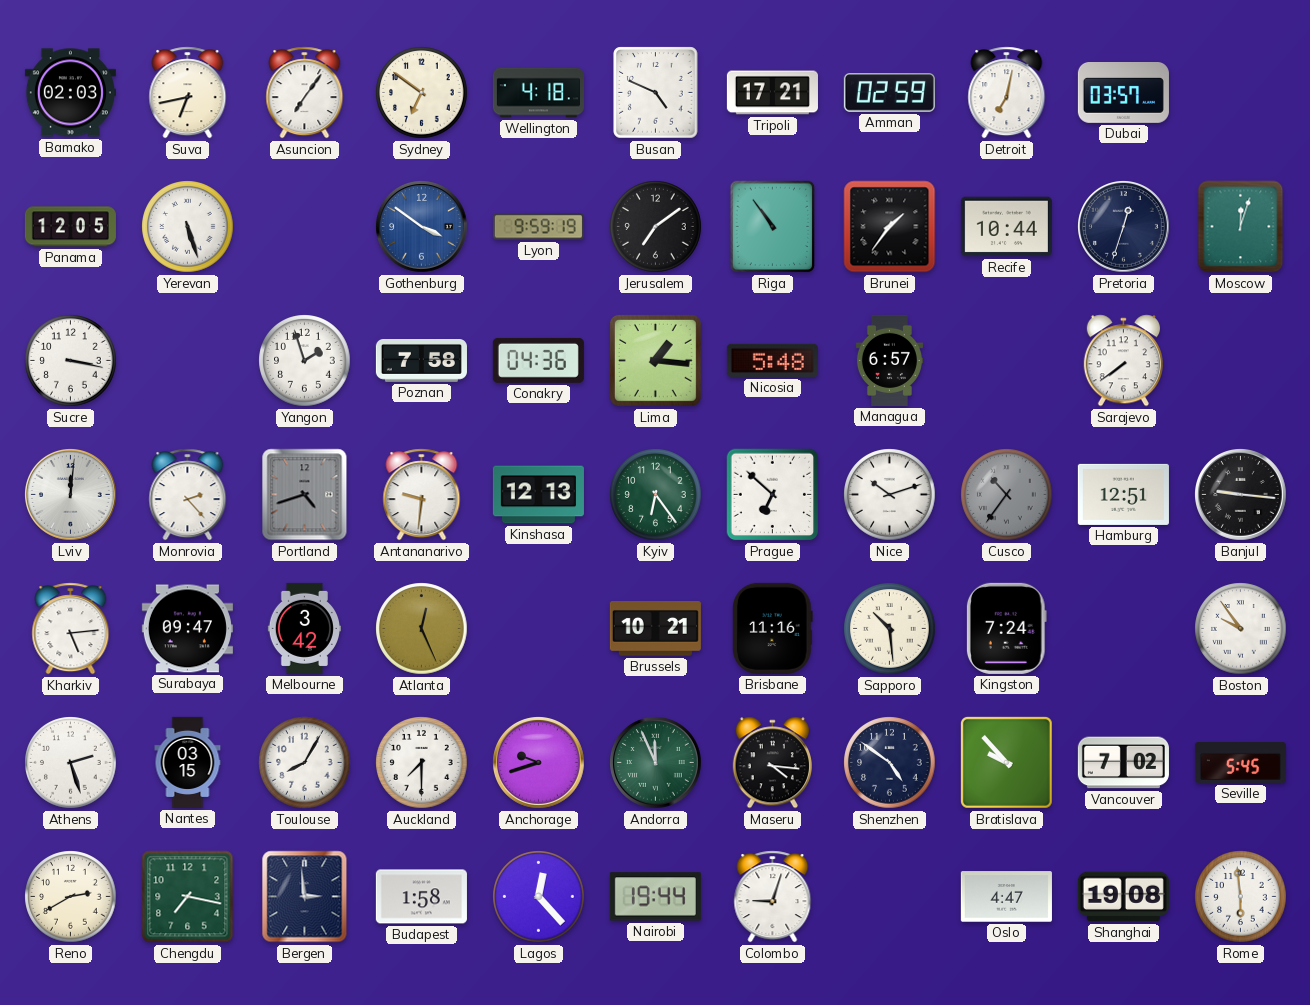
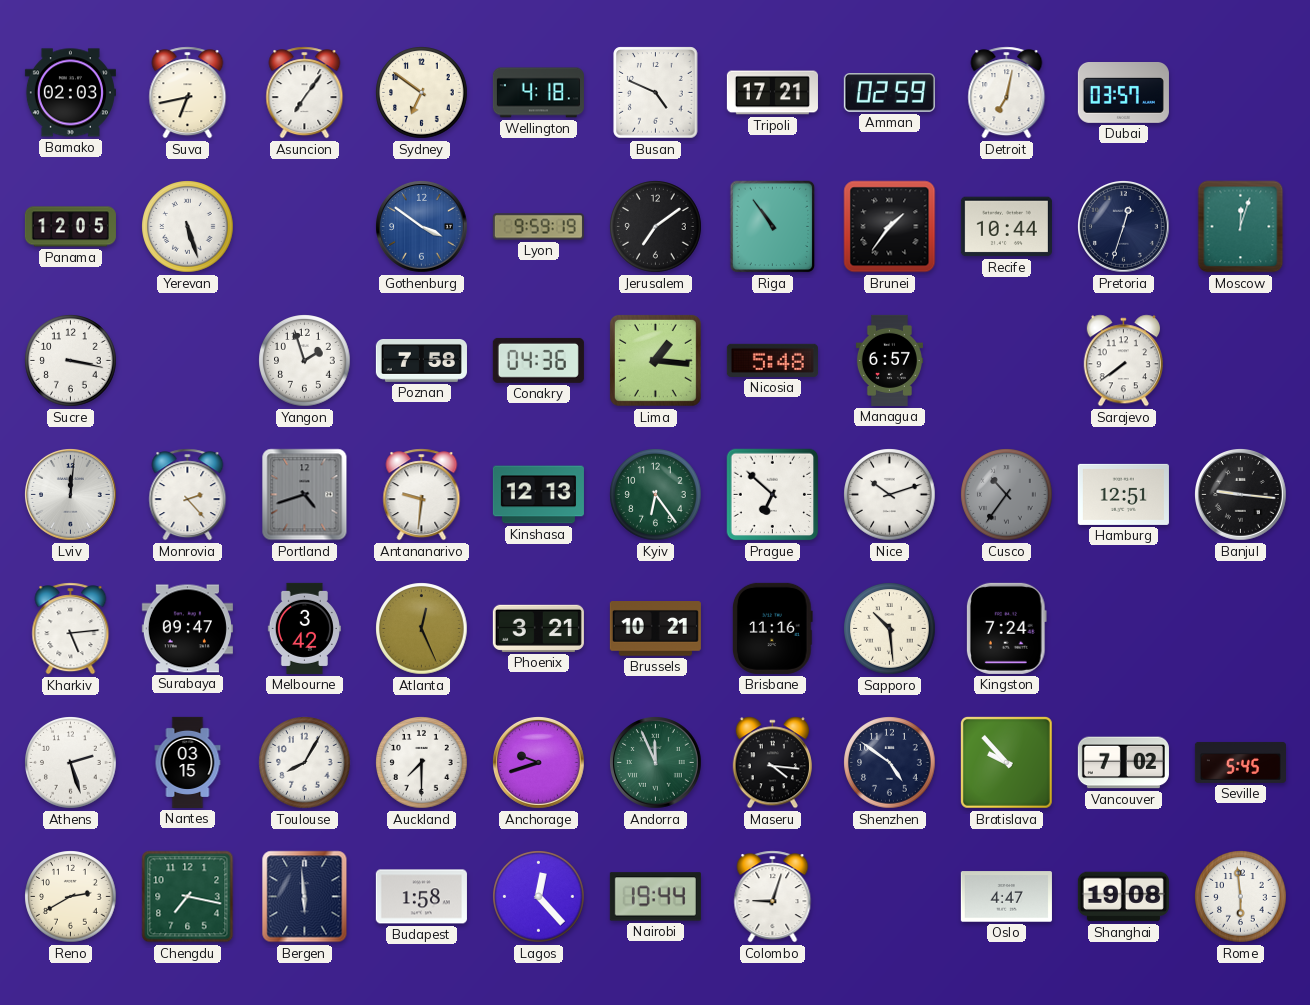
Phoenix: none -> 3:21
Boston: 9:54 -> none
Bergen: 2:59 -> 5:59
